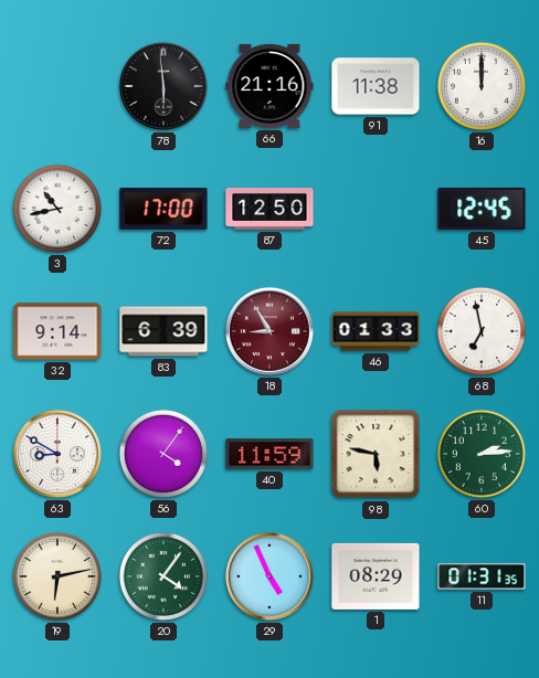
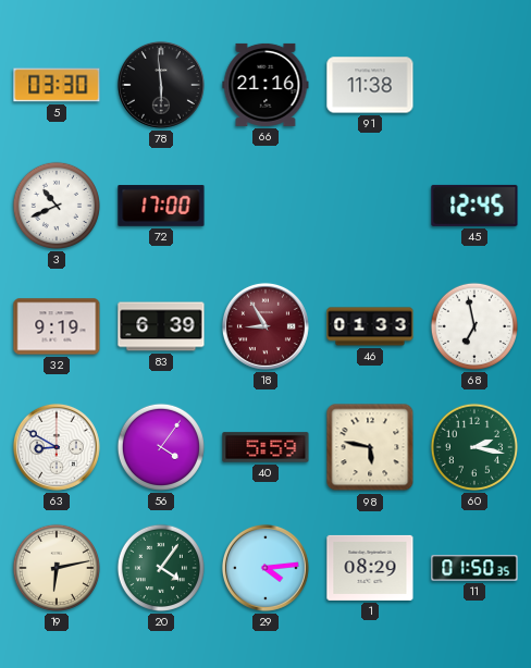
5: none -> 03:30
16: 12:00 -> none
3: 10:43 -> 10:41
87: 12:50 -> none
32: 9:14 -> 9:19
40: 11:59 -> 5:59
60: 2:14 -> 2:17
29: 4:56 -> 4:14
11: 01:31 -> 01:50
